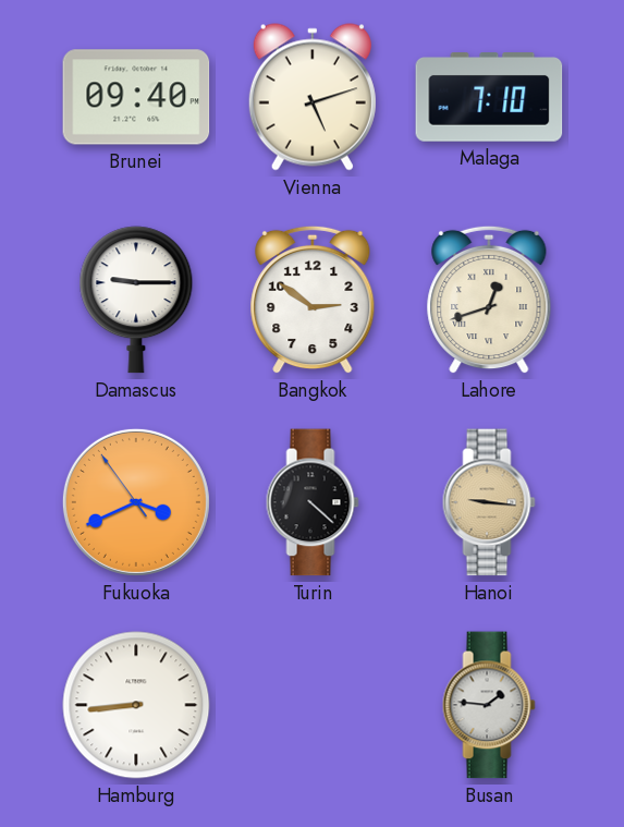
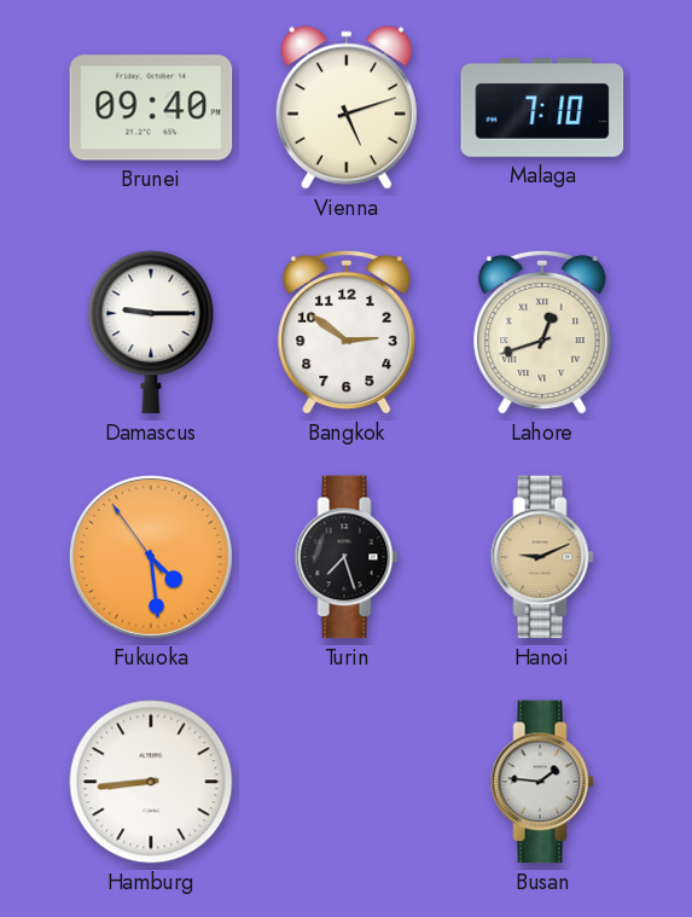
Fukuoka: 3:40 -> 4:28
Turin: 4:22 -> 7:27
Hanoi: 9:16 -> 9:11
